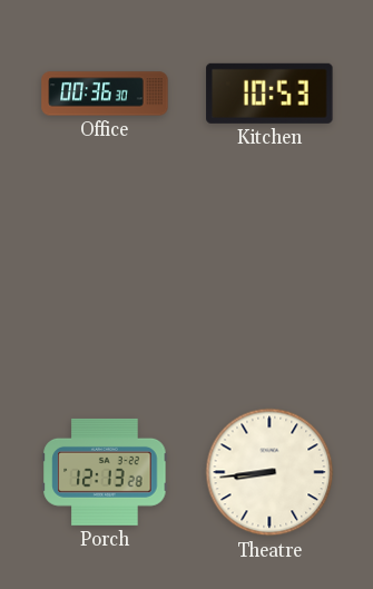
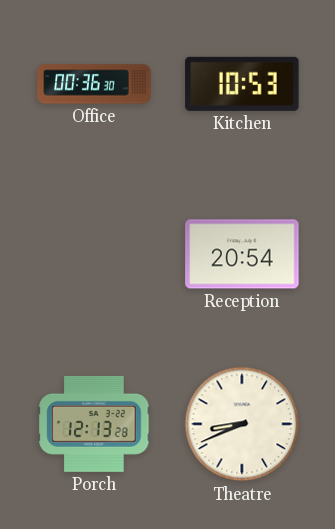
Reception: none -> 20:54
Theatre: 8:44 -> 8:41
